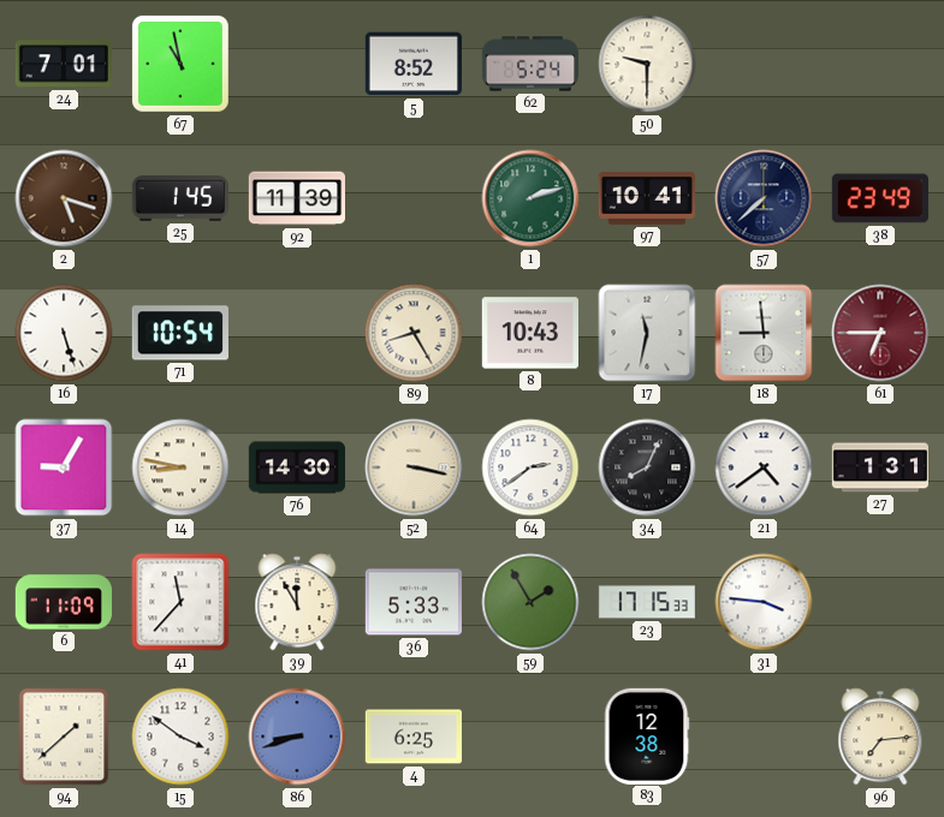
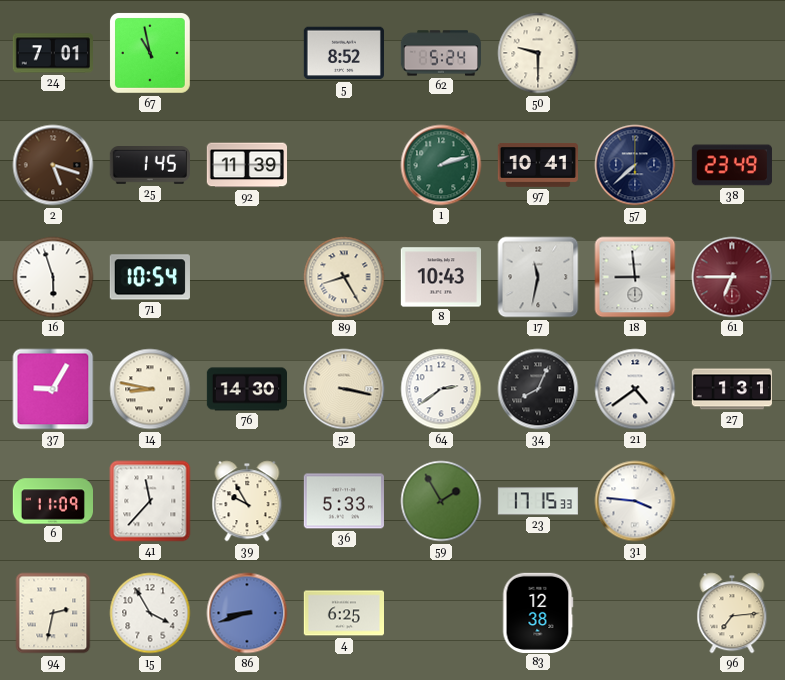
16: 5:27 -> 5:57
39: 11:55 -> 9:55
94: 1:38 -> 2:32
15: 3:51 -> 3:55
